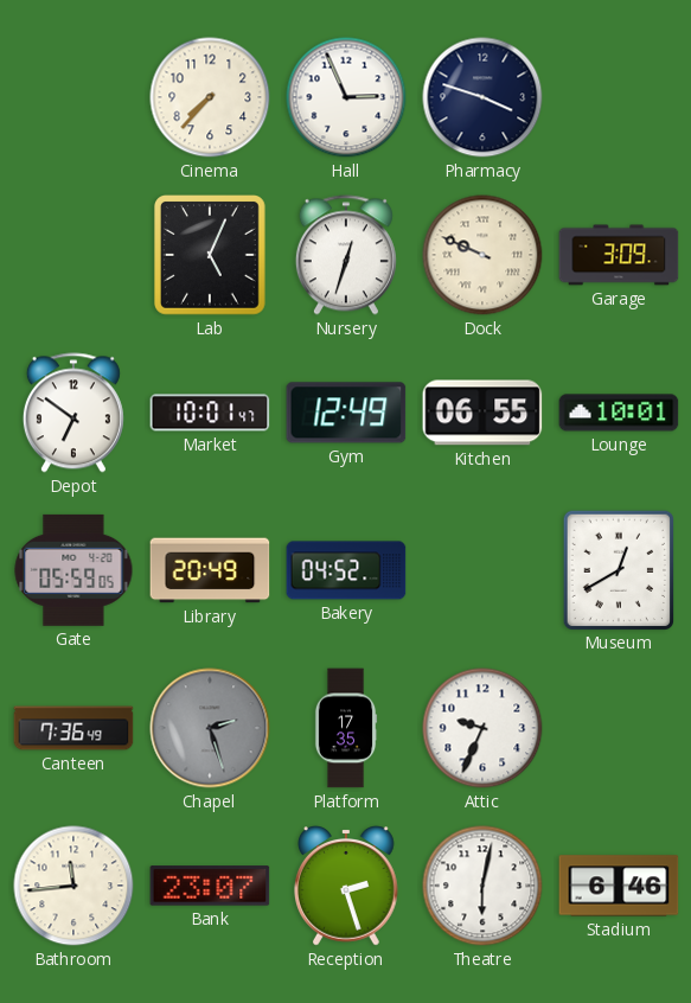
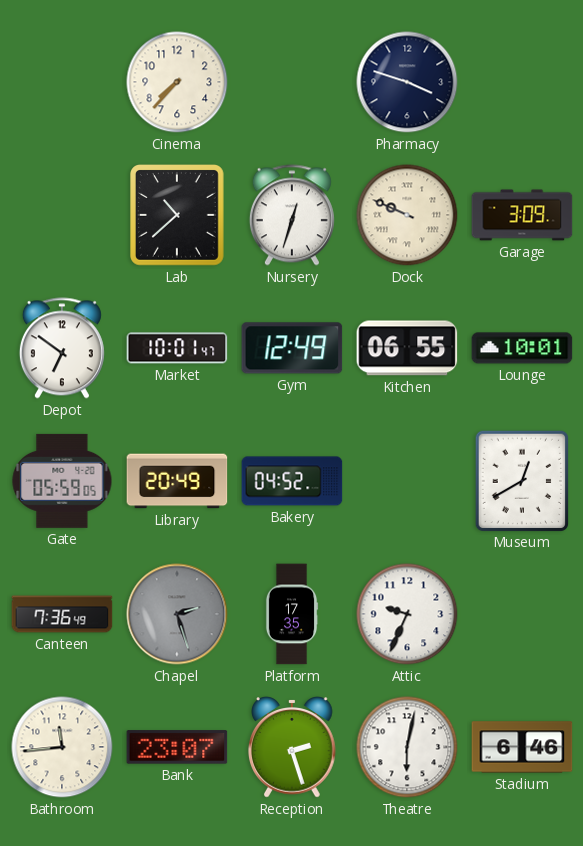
Hall: 2:56 -> none
Lab: 5:04 -> 10:38
